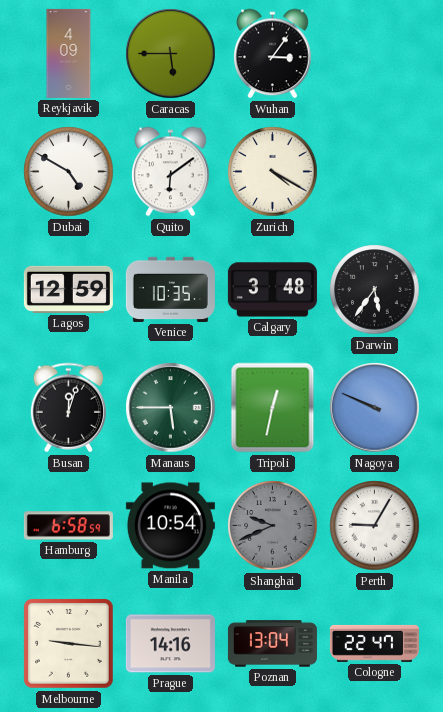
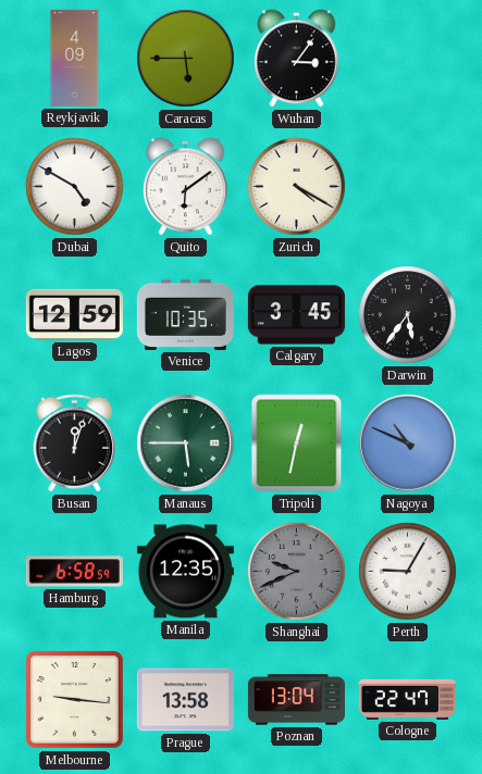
Calgary: 3:48 -> 3:45
Nagoya: 9:49 -> 10:49
Manila: 10:54 -> 12:35
Prague: 14:16 -> 13:58
